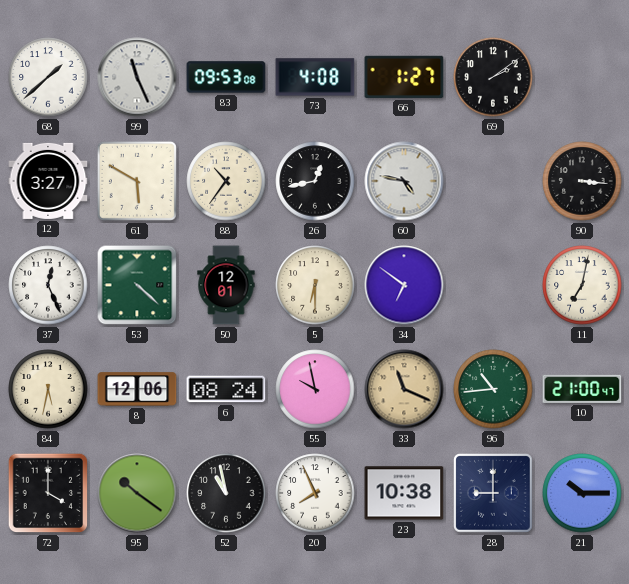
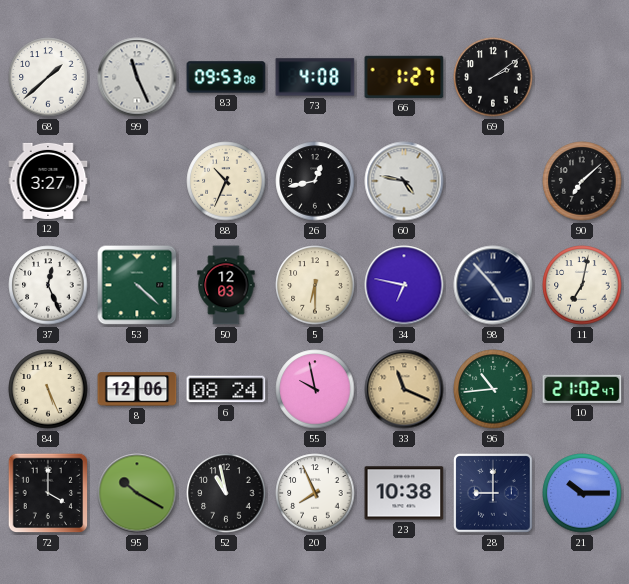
61: 5:50 -> none
88: 10:36 -> 10:34
90: 3:16 -> 7:08
50: 12:01 -> 12:03
34: 6:51 -> 6:47
98: none -> 4:53
84: 5:32 -> 5:26
10: 21:00 -> 21:02
95: 10:21 -> 10:20
